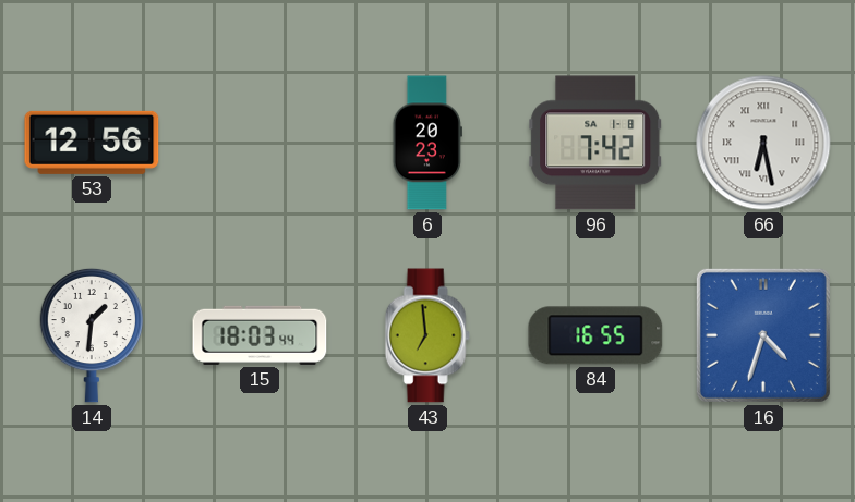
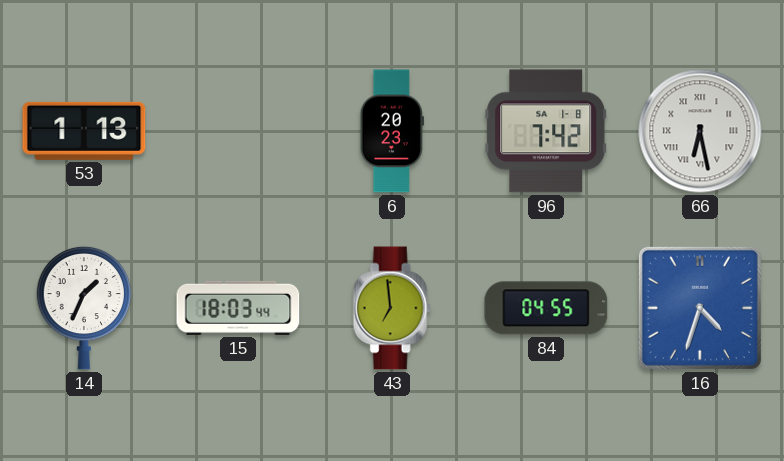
53: 12:56 -> 1:13
14: 1:31 -> 1:34
84: 16:55 -> 04:55
